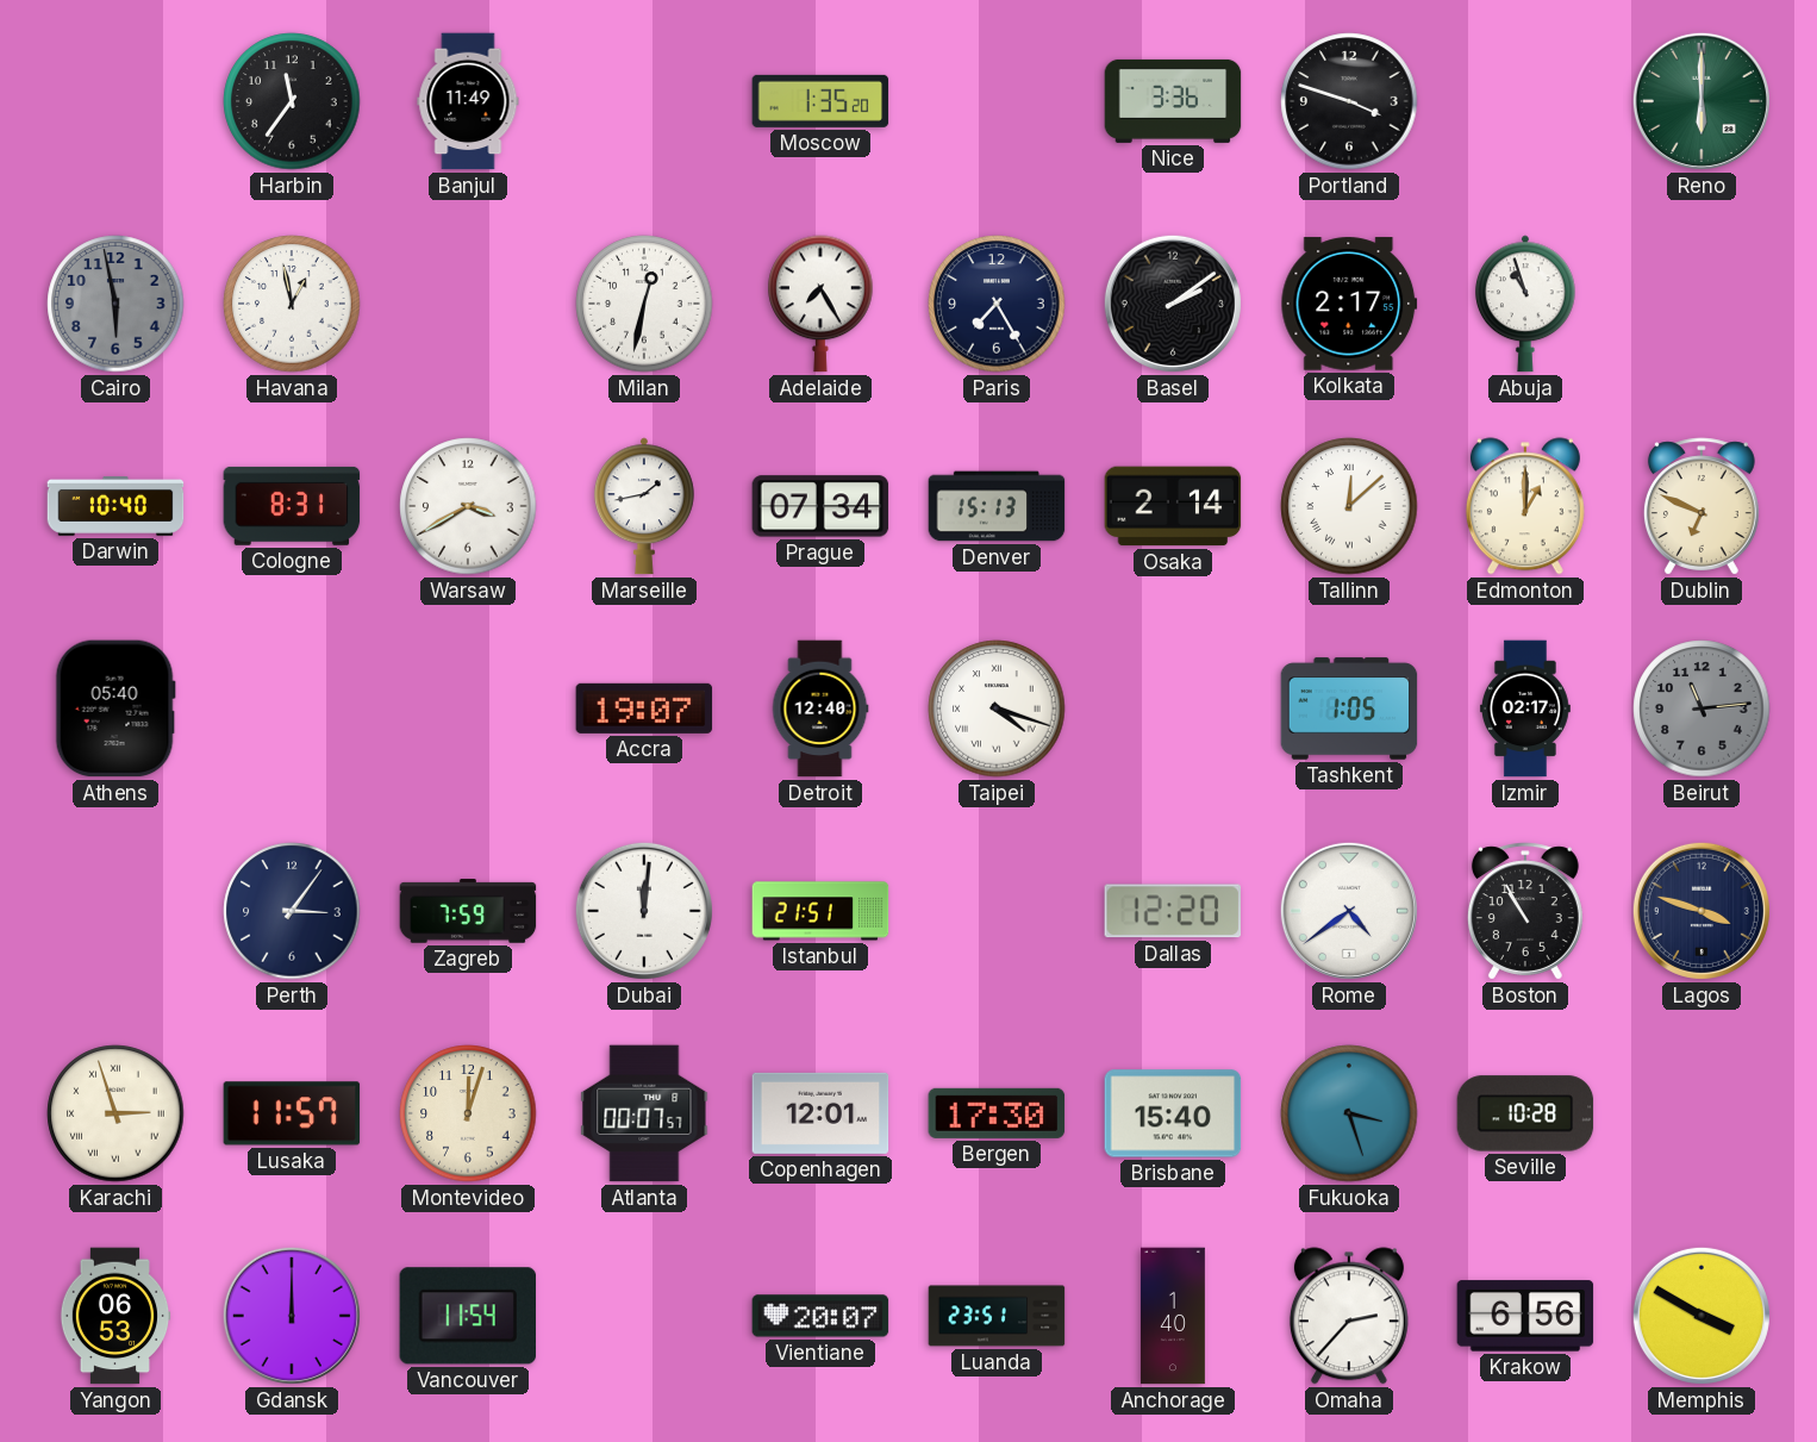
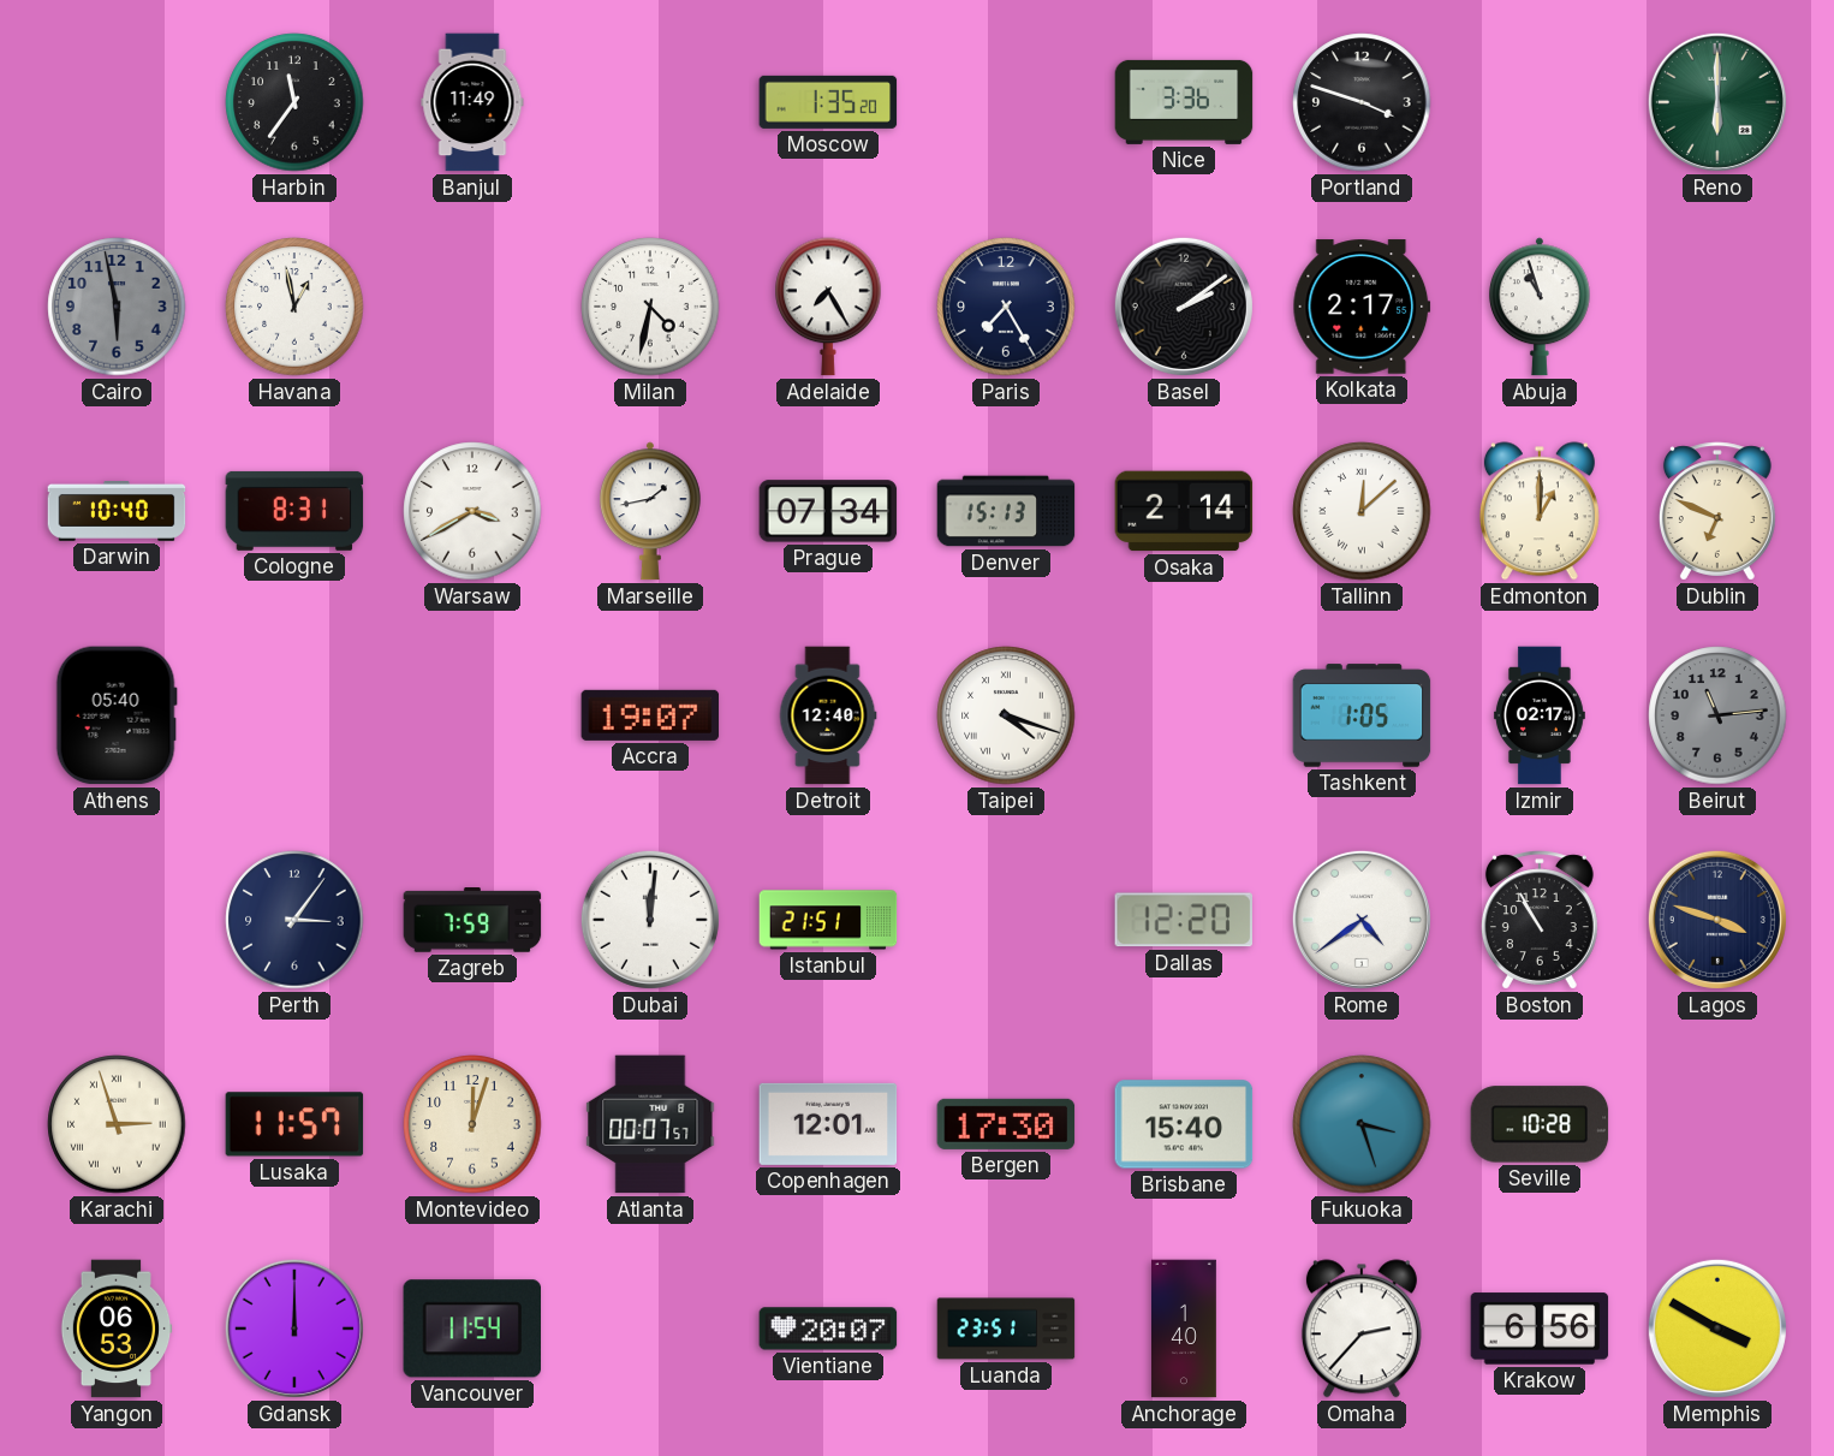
Milan: 12:32 -> 4:32
